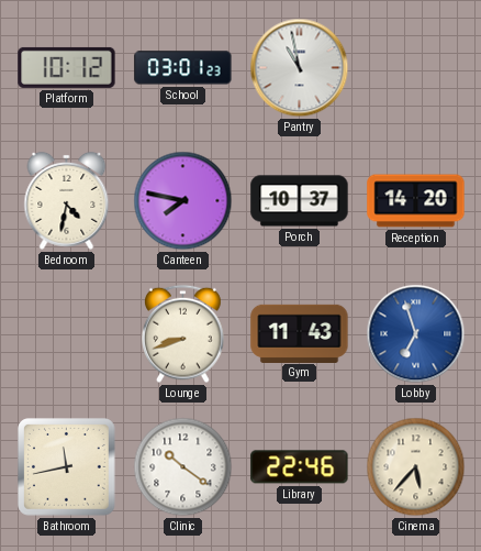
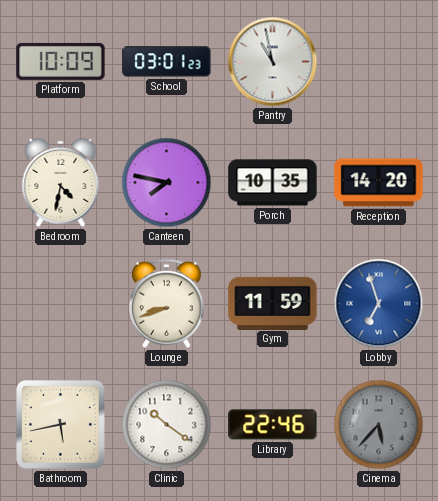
Platform: 10:12 -> 10:09
Porch: 10:37 -> 10:35
Gym: 11:43 -> 11:59
Bathroom: 11:43 -> 5:43
Cinema dial: cream -> grey
